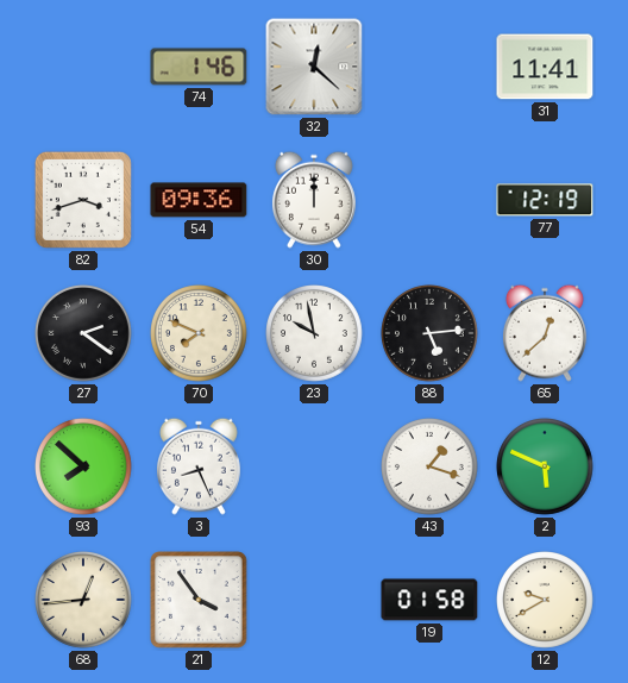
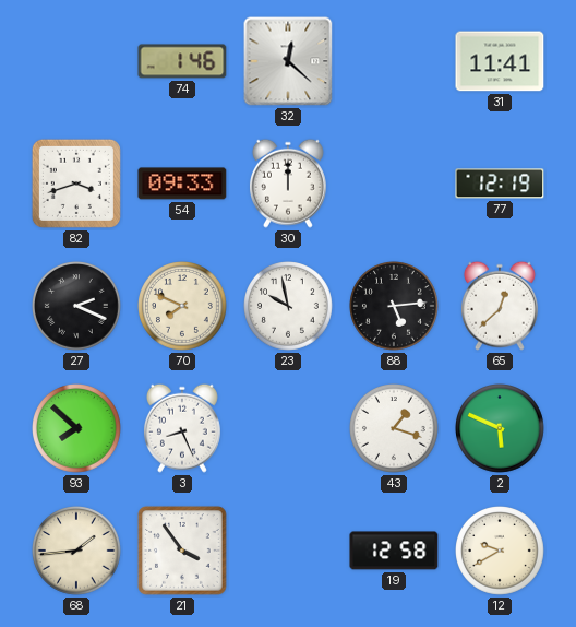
54: 09:36 -> 09:33
27: 2:21 -> 2:19
68: 12:44 -> 1:44
19: 01:58 -> 12:58
